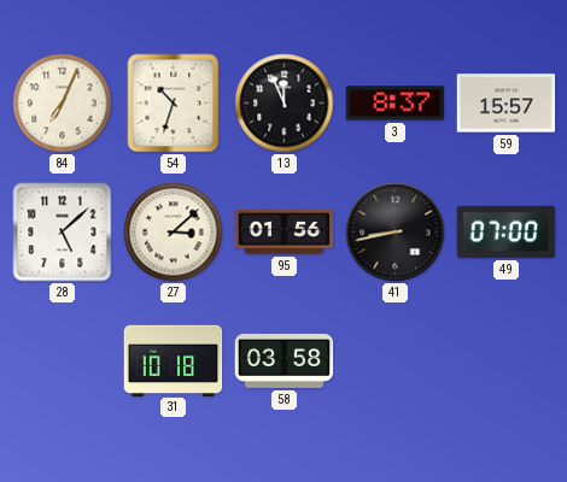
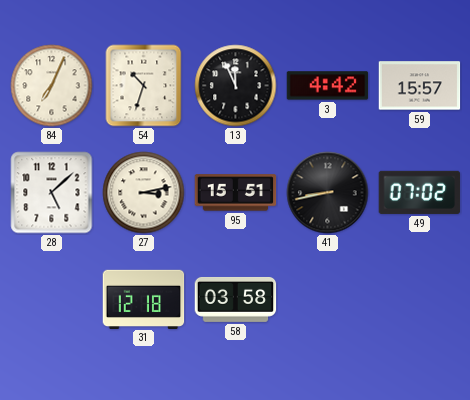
3: 8:37 -> 4:42
27: 3:08 -> 3:13
95: 01:56 -> 15:51
49: 07:00 -> 07:02
31: 10:18 -> 12:18
